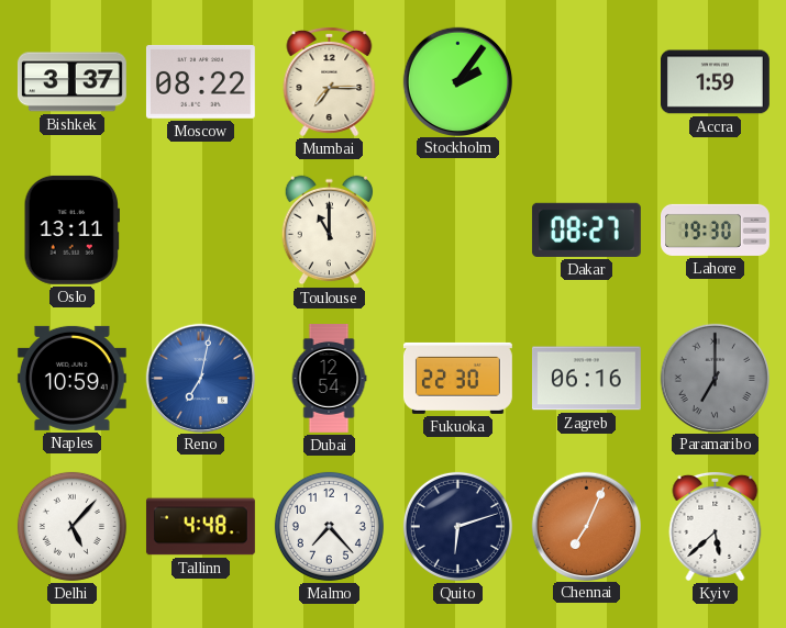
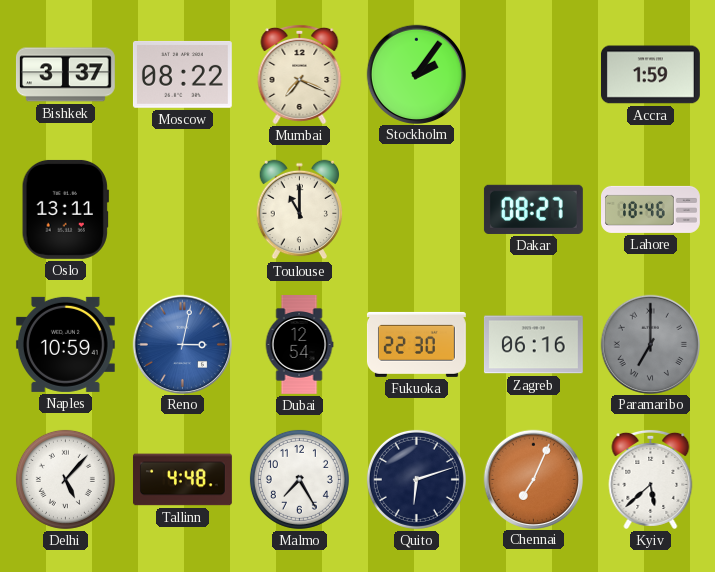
Mumbai: 7:15 -> 7:19
Lahore: 19:30 -> 18:46
Reno: 7:02 -> 3:02
Malmo: 7:23 -> 7:25
